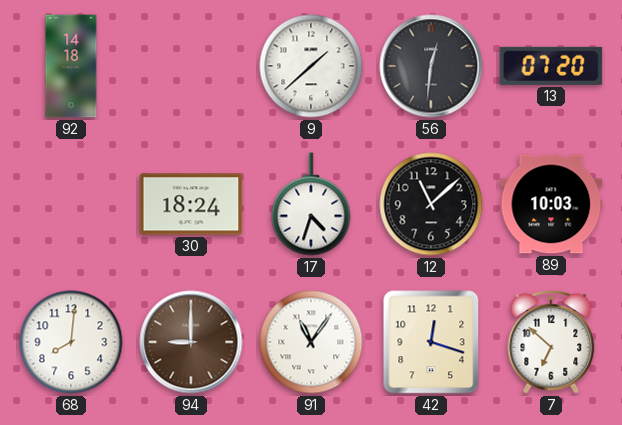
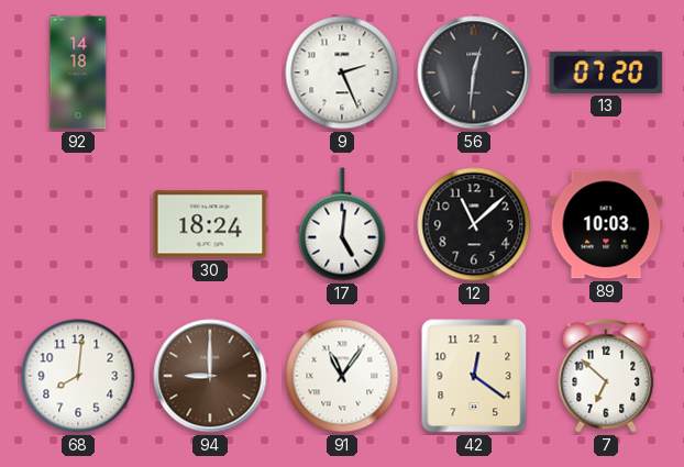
9: 1:38 -> 2:26
17: 4:33 -> 5:01
42: 12:18 -> 12:21
